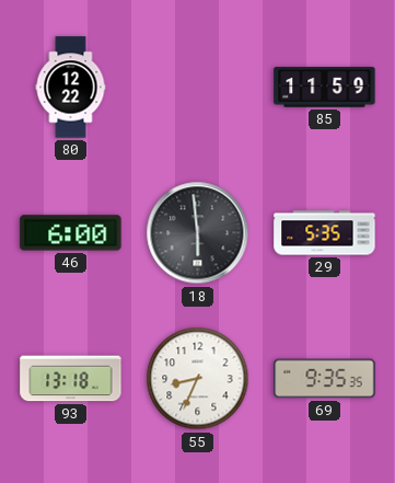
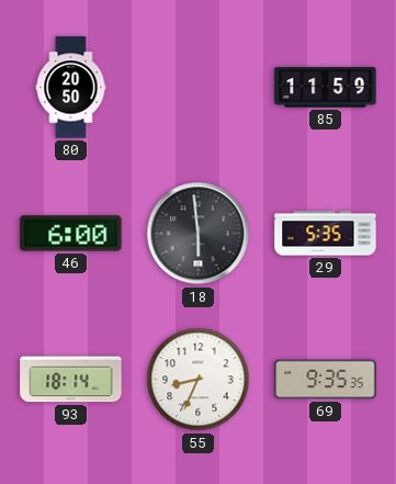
80: 12:22 -> 20:50
93: 13:18 -> 18:14
